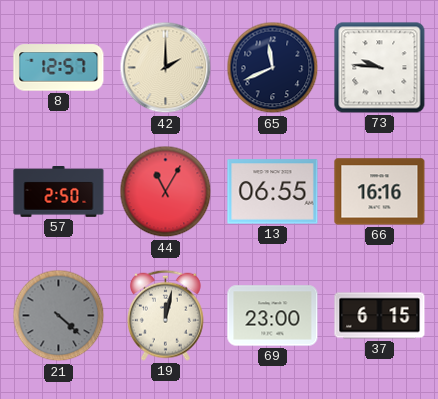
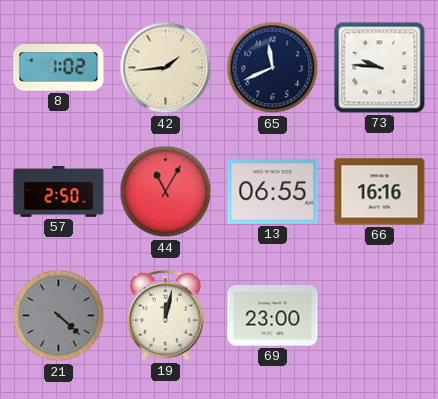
8: 12:57 -> 1:02
42: 2:00 -> 1:44
37: 6:15 -> none
